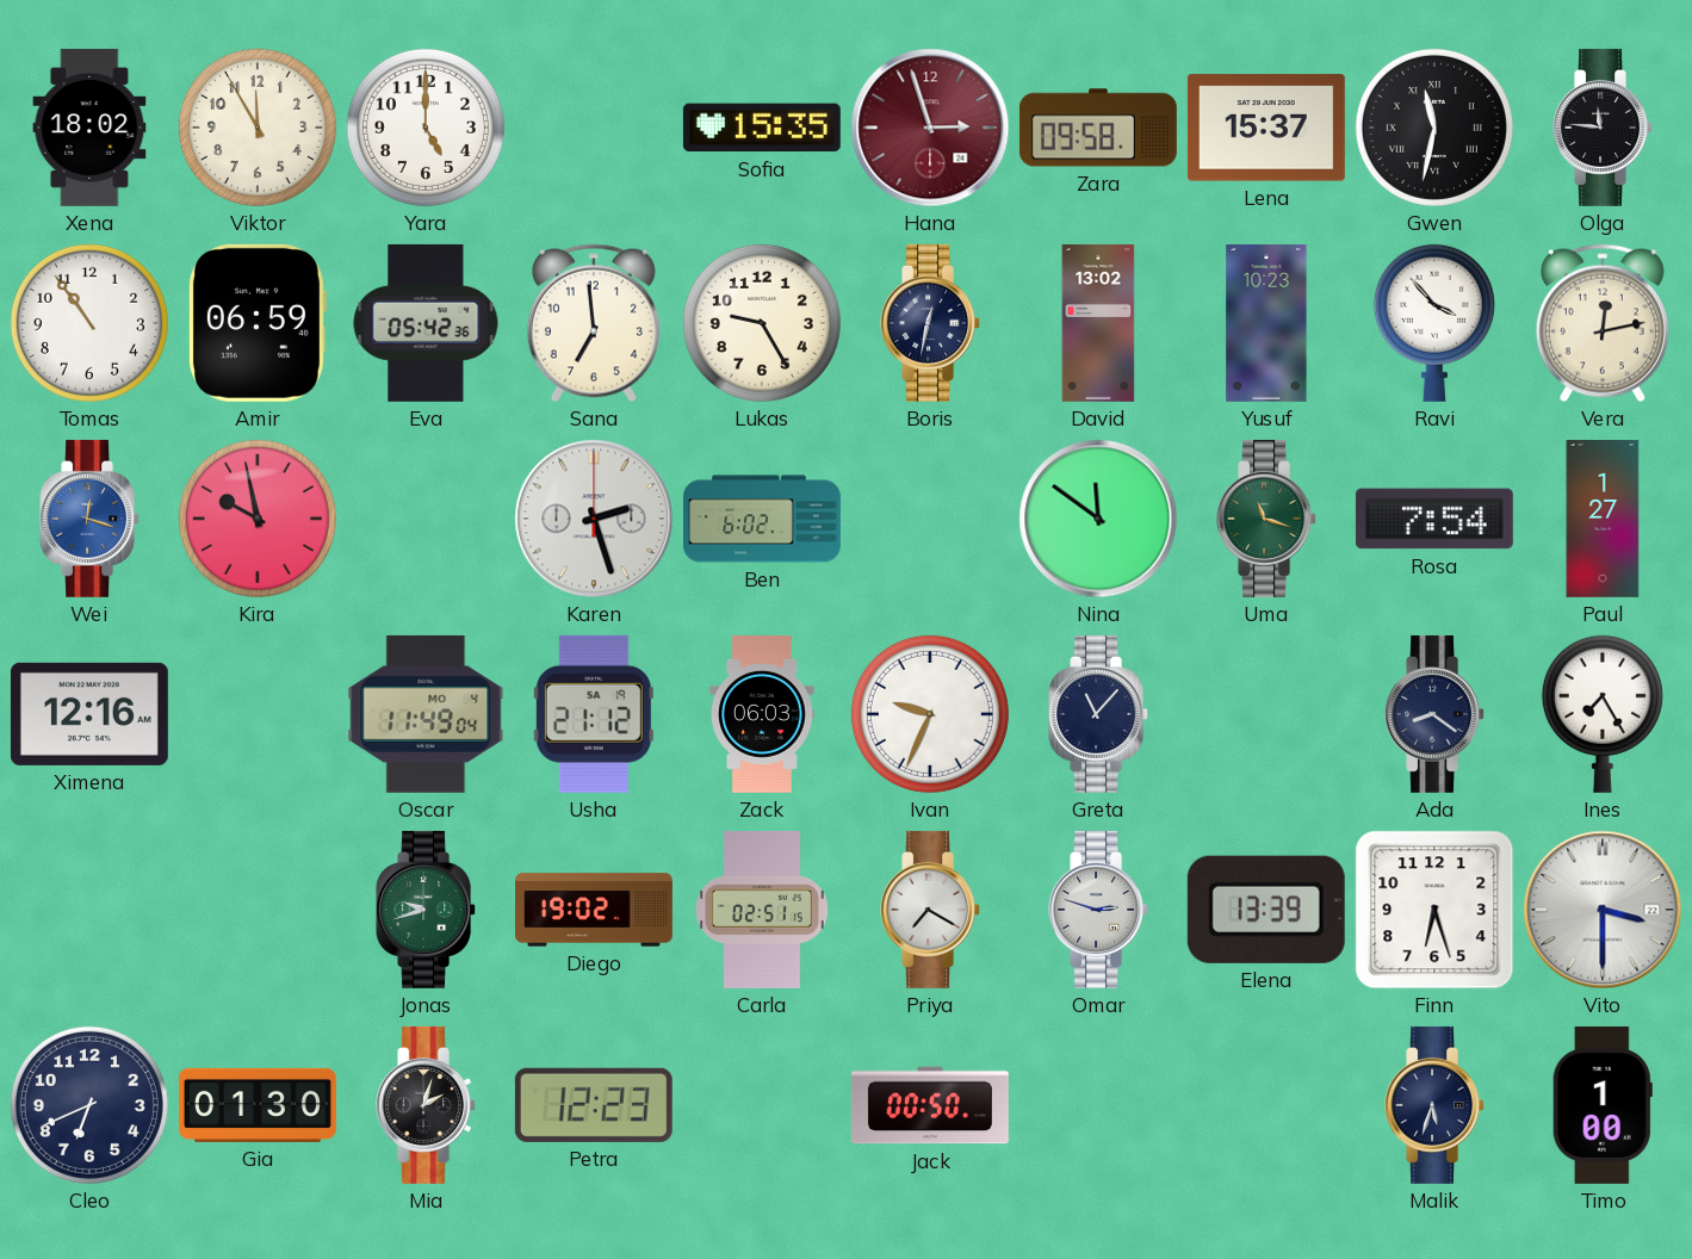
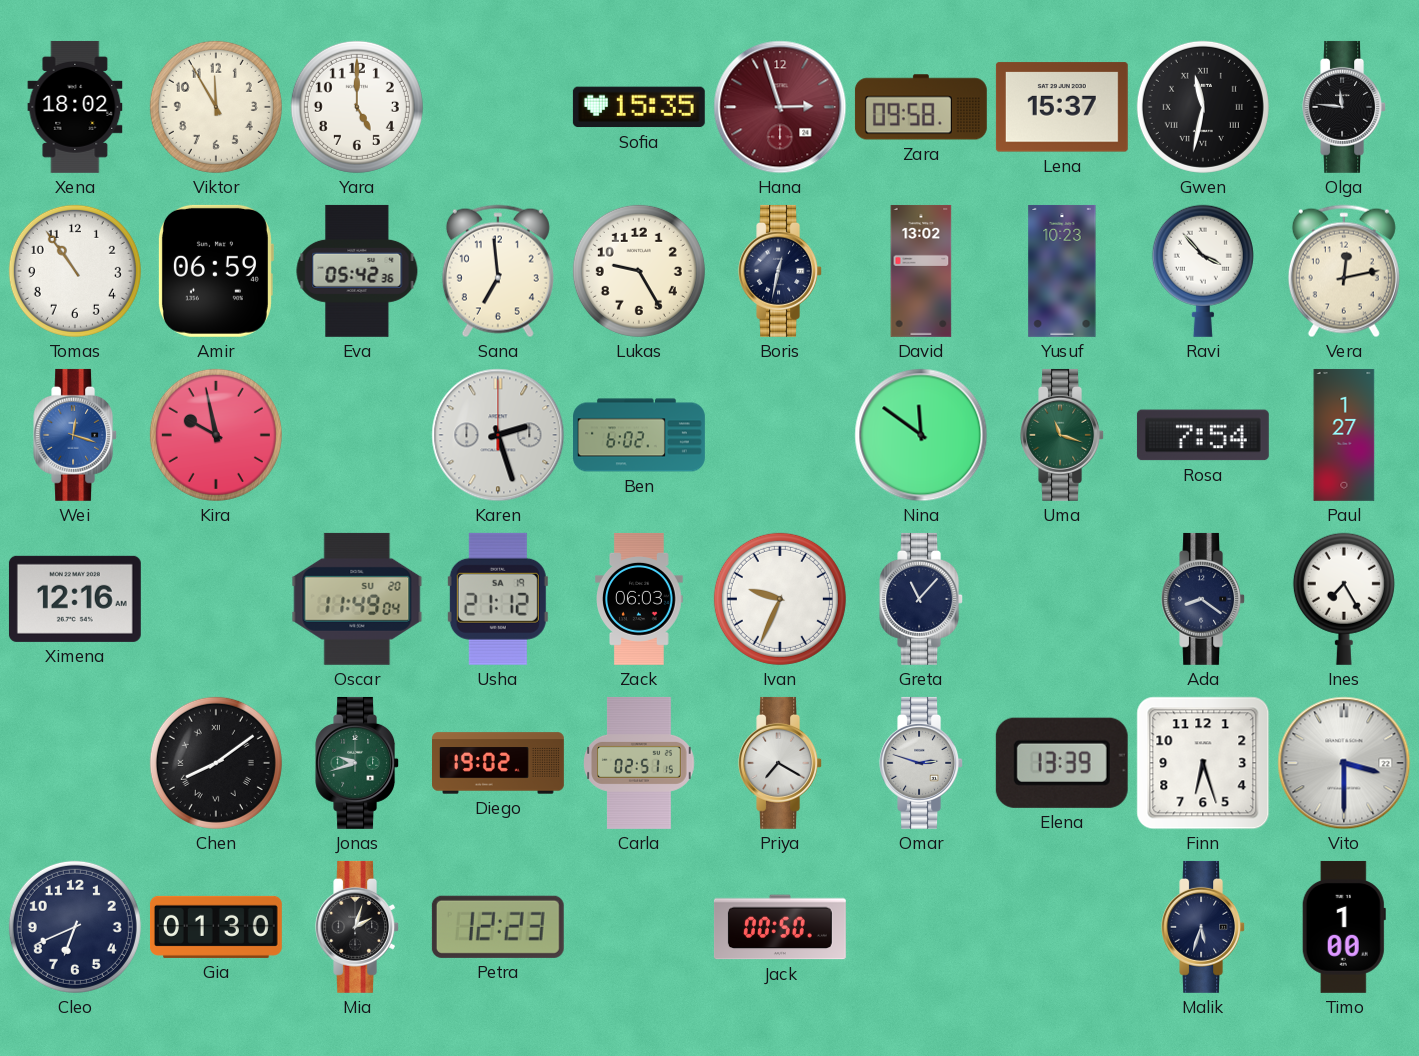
Oscar date: MO 4 -> SU 20
Chen: none -> 8:09
